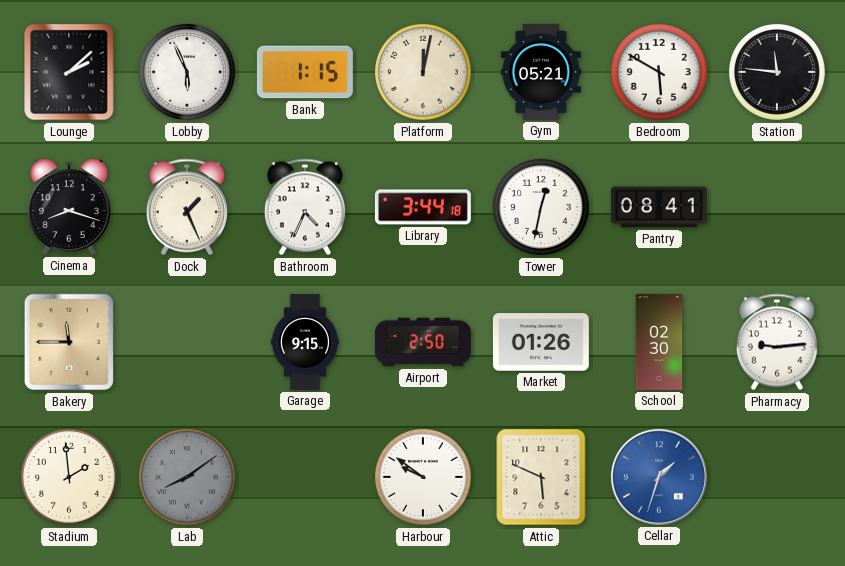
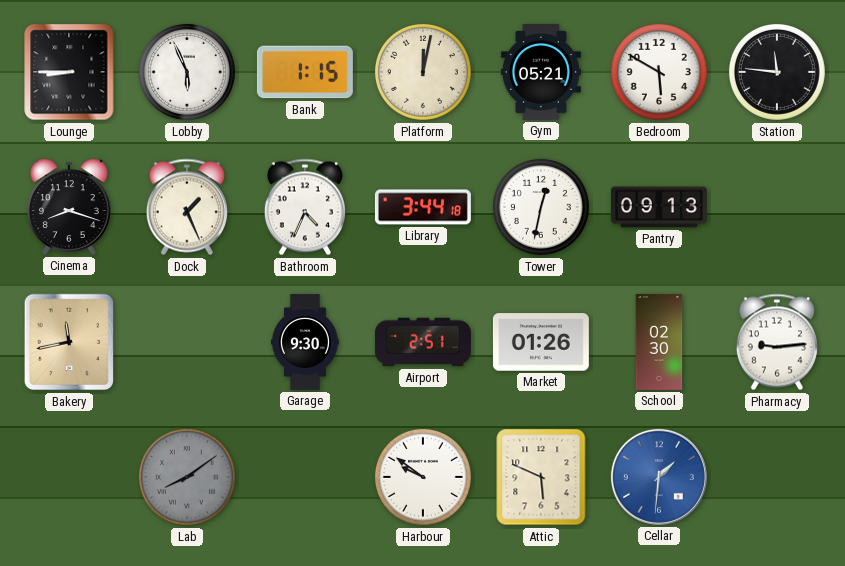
Lounge: 2:08 -> 8:45
Pantry: 08:41 -> 09:13
Bakery: 11:45 -> 11:43
Garage: 9:15 -> 9:30
Airport: 2:50 -> 2:51
Stadium: 1:59 -> none
Cellar: 1:33 -> 1:31
